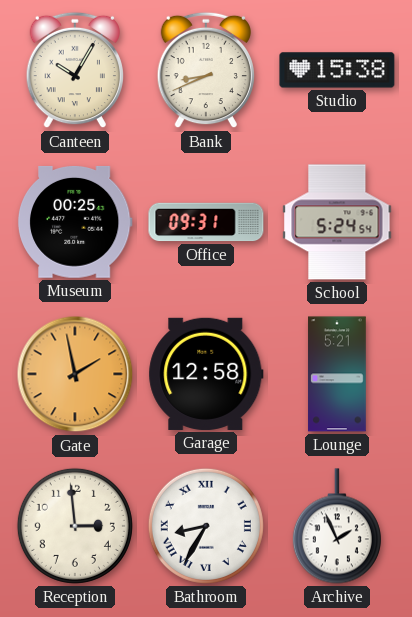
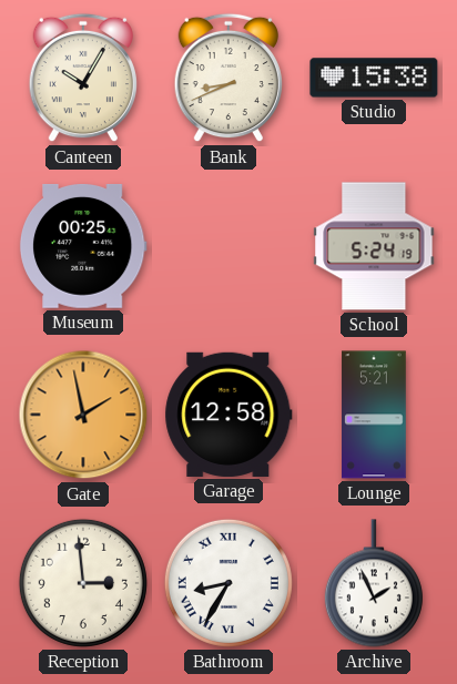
Office: 09:31 -> none
School: 5:24:54 -> 5:24:19
